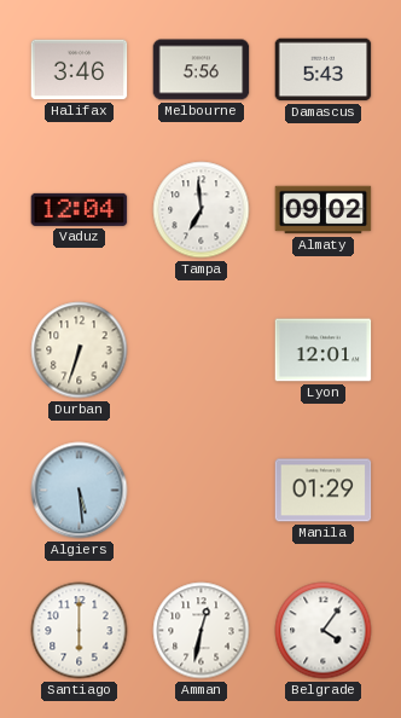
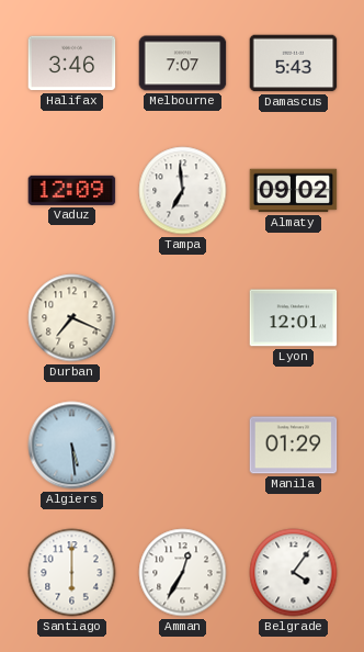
Melbourne: 5:56 -> 7:07
Vaduz: 12:04 -> 12:09
Durban: 6:33 -> 7:19
Amman: 12:32 -> 12:35
